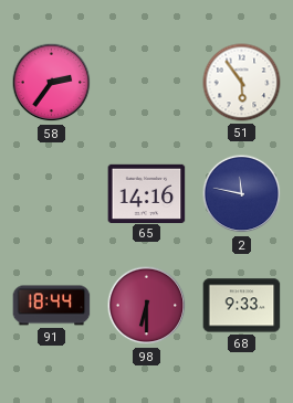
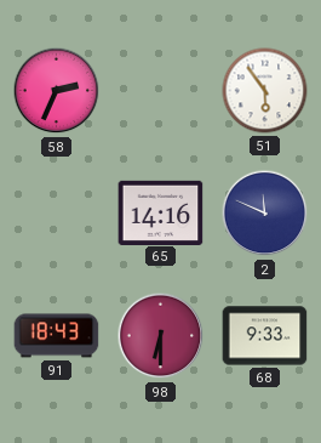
58: 2:36 -> 2:34
2: 11:47 -> 11:49
91: 18:44 -> 18:43
